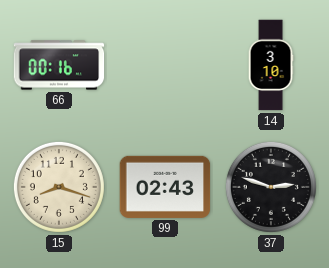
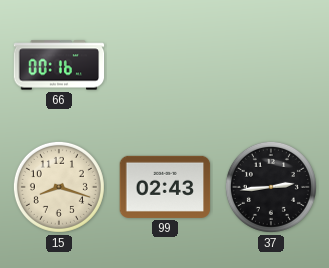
14: 3:10 -> none
37: 2:48 -> 2:44
